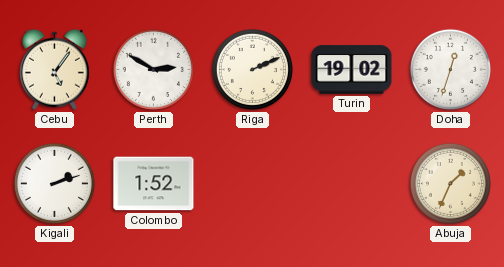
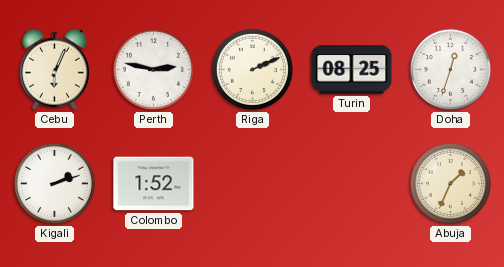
Cebu: 5:06 -> 6:04
Perth: 2:50 -> 2:47
Turin: 19:02 -> 08:25
